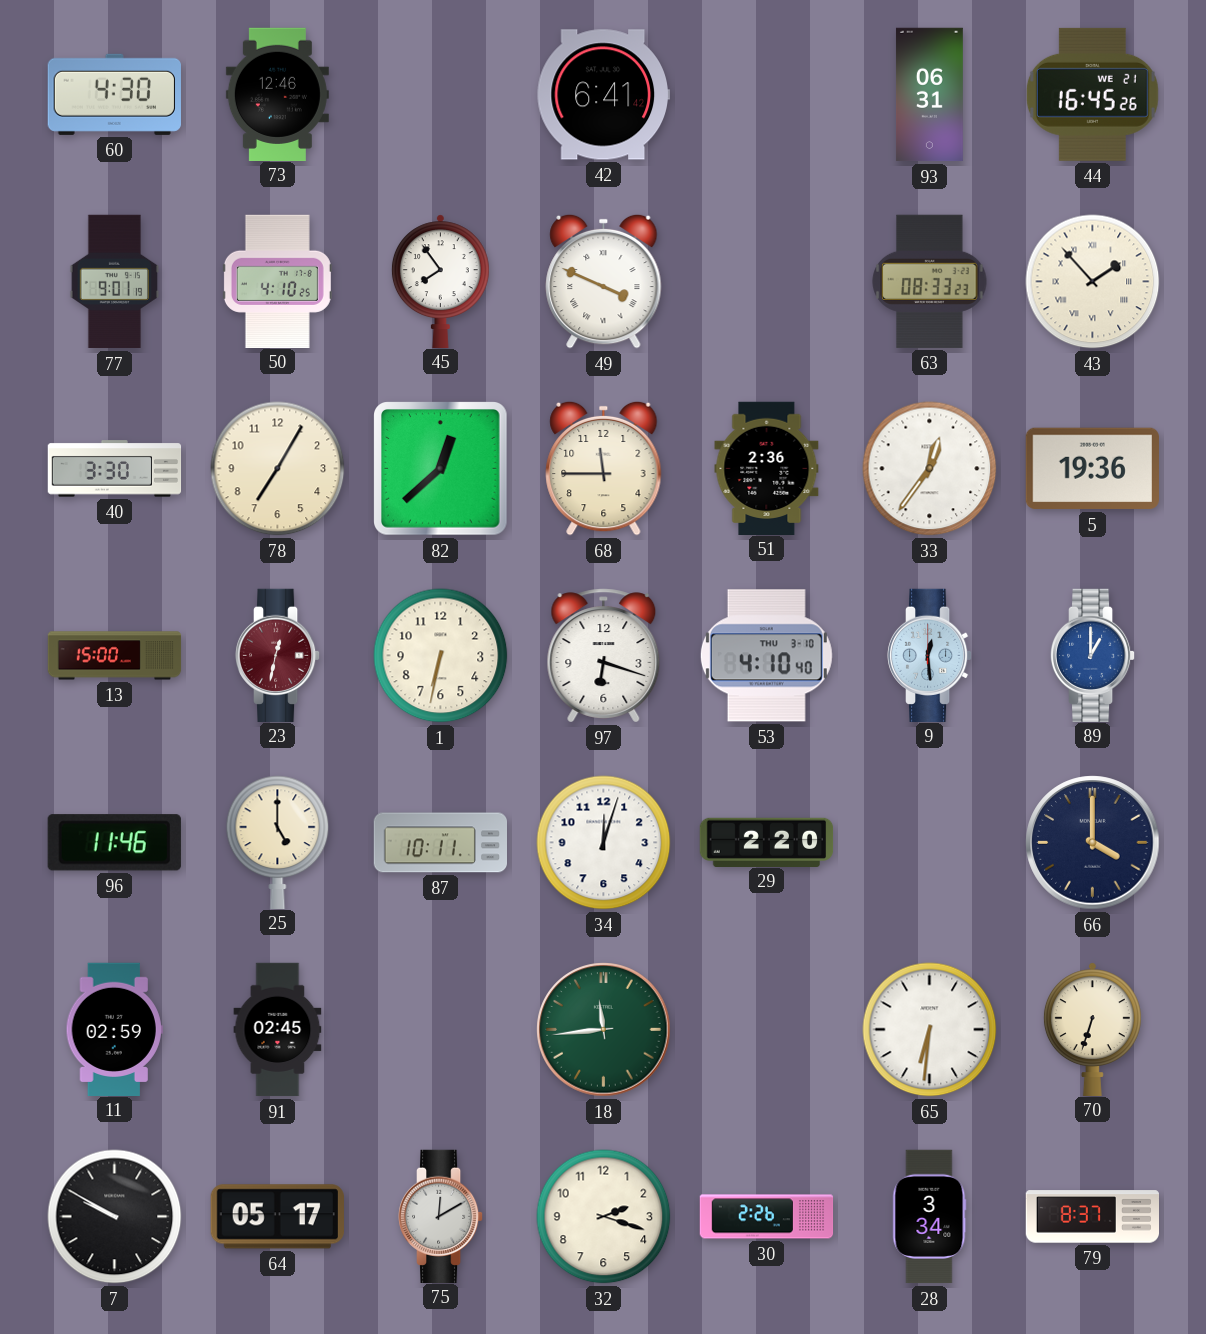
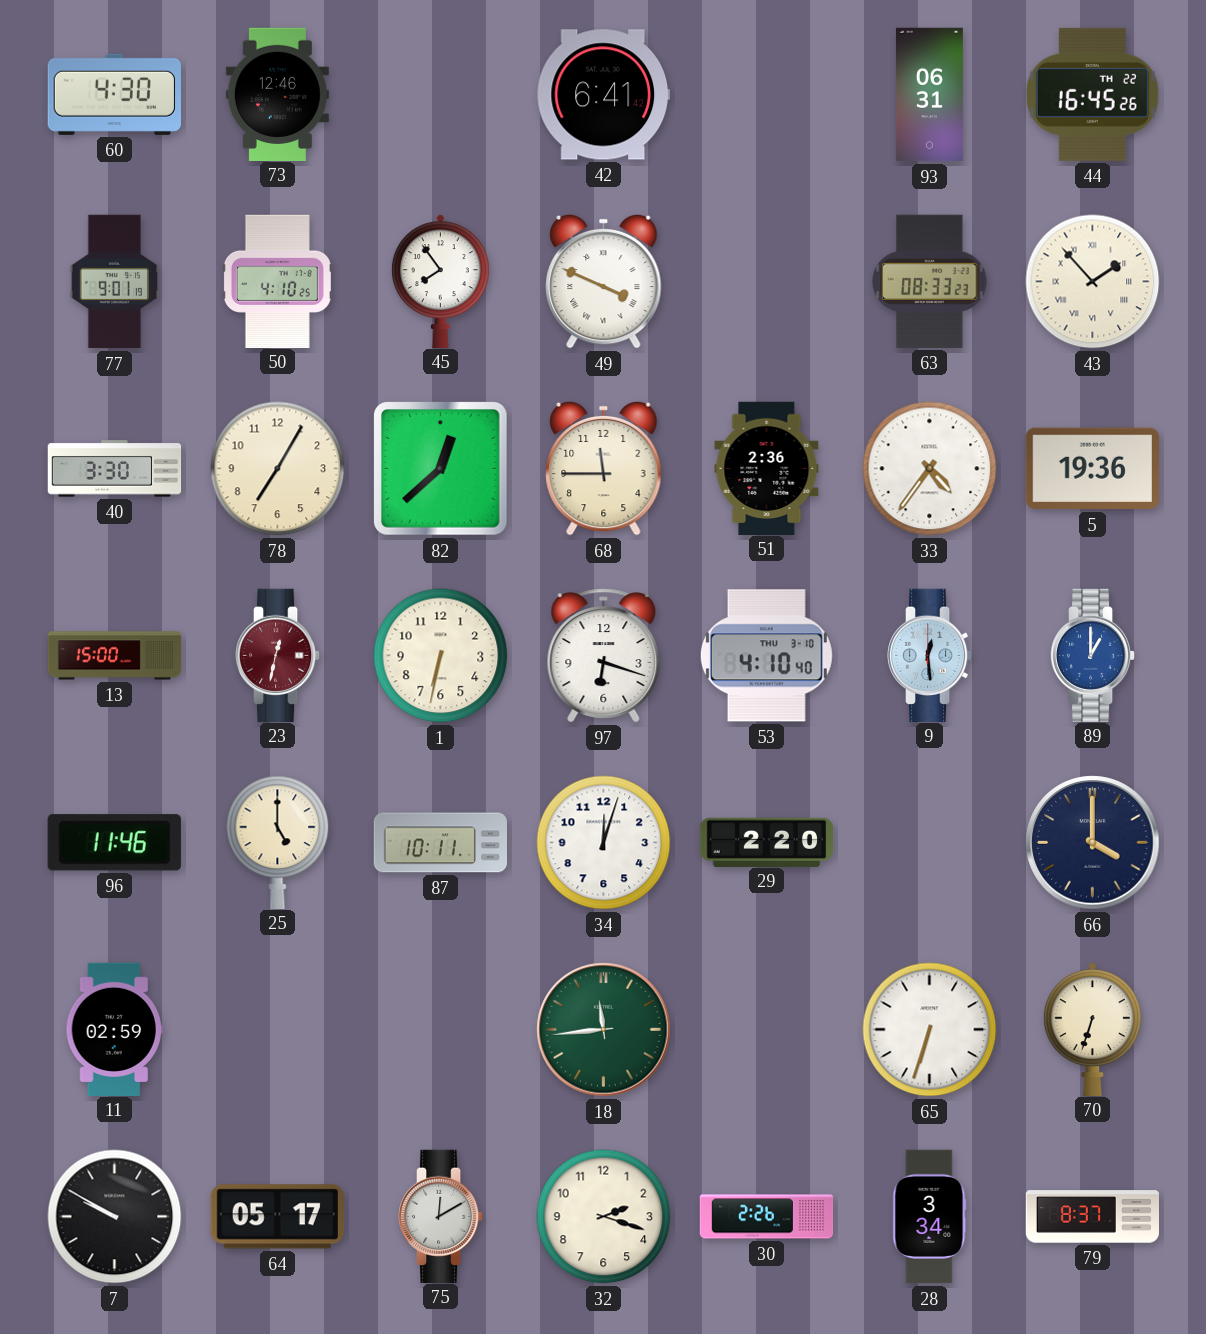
44 date: WE 21 -> TH 22
33: 12:36 -> 4:36
91: 02:45 -> none
65: 6:31 -> 6:33
